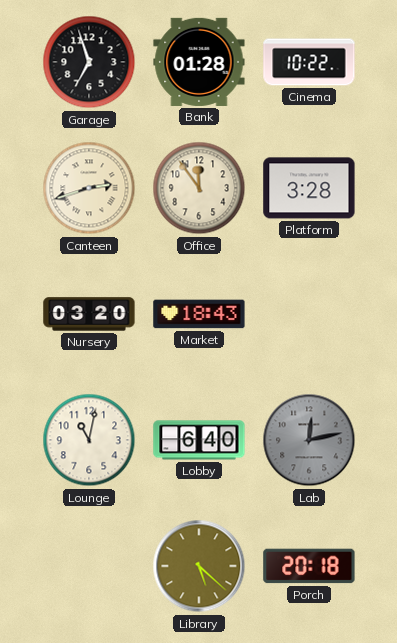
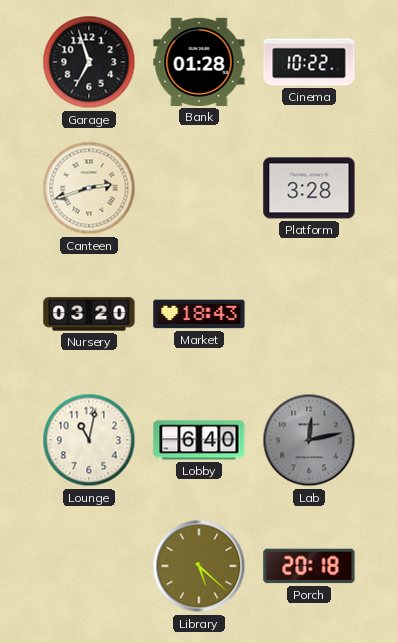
Office: 11:54 -> none
